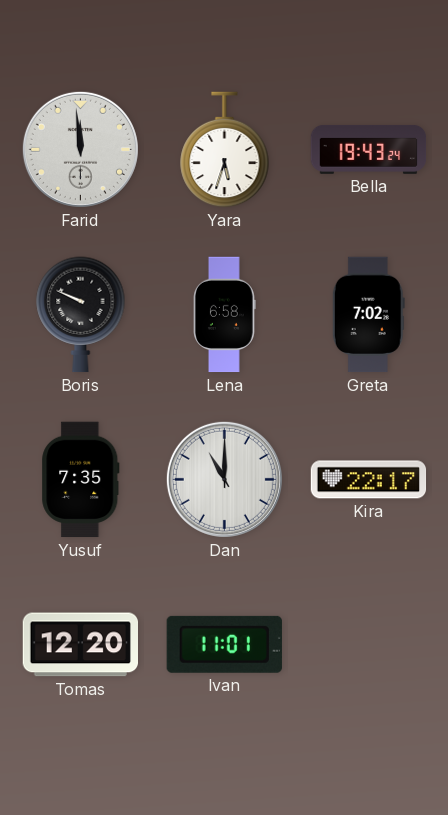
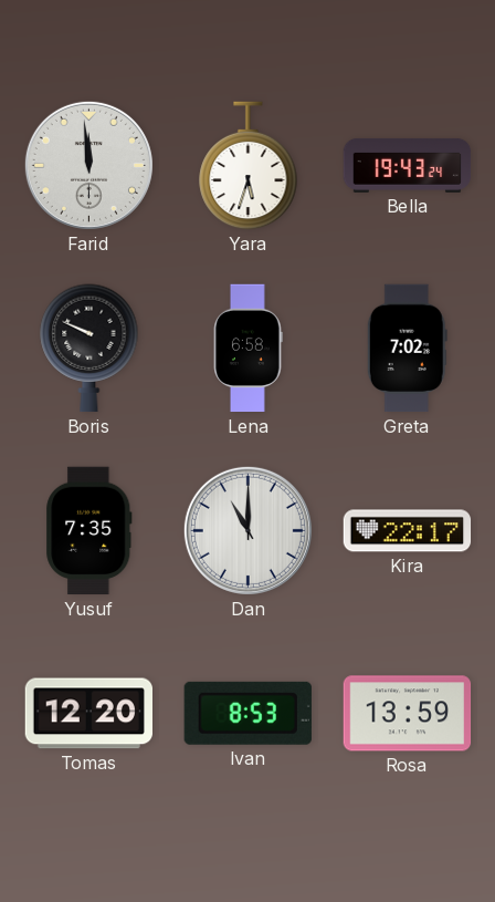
Ivan: 11:01 -> 8:53
Rosa: none -> 13:59
